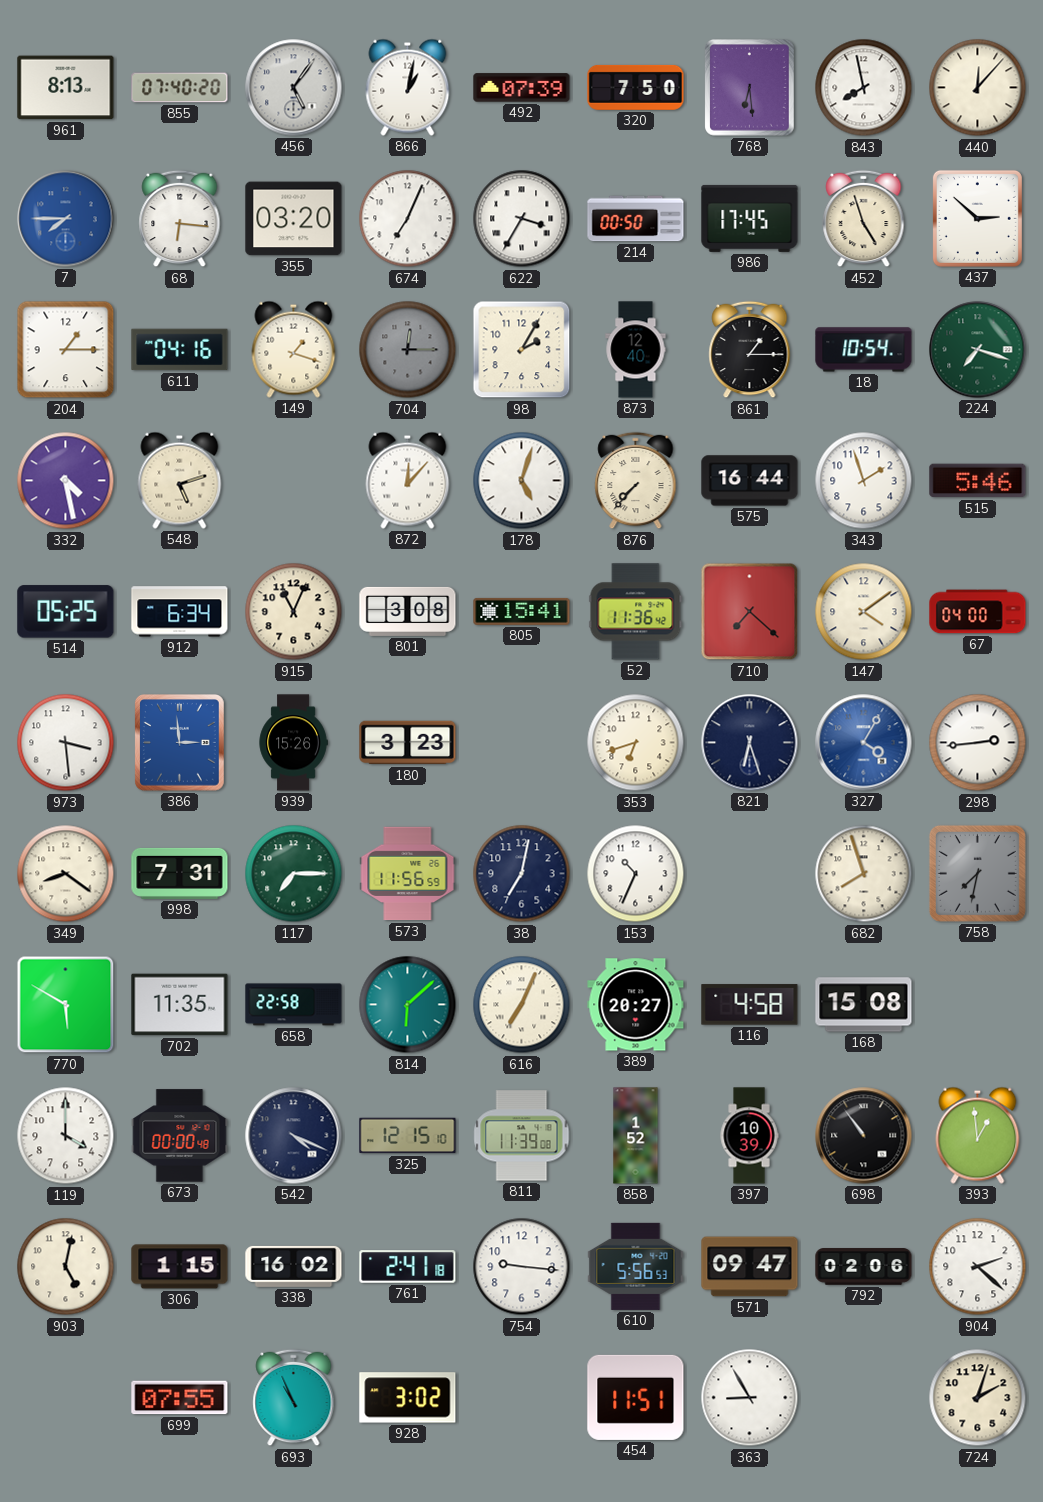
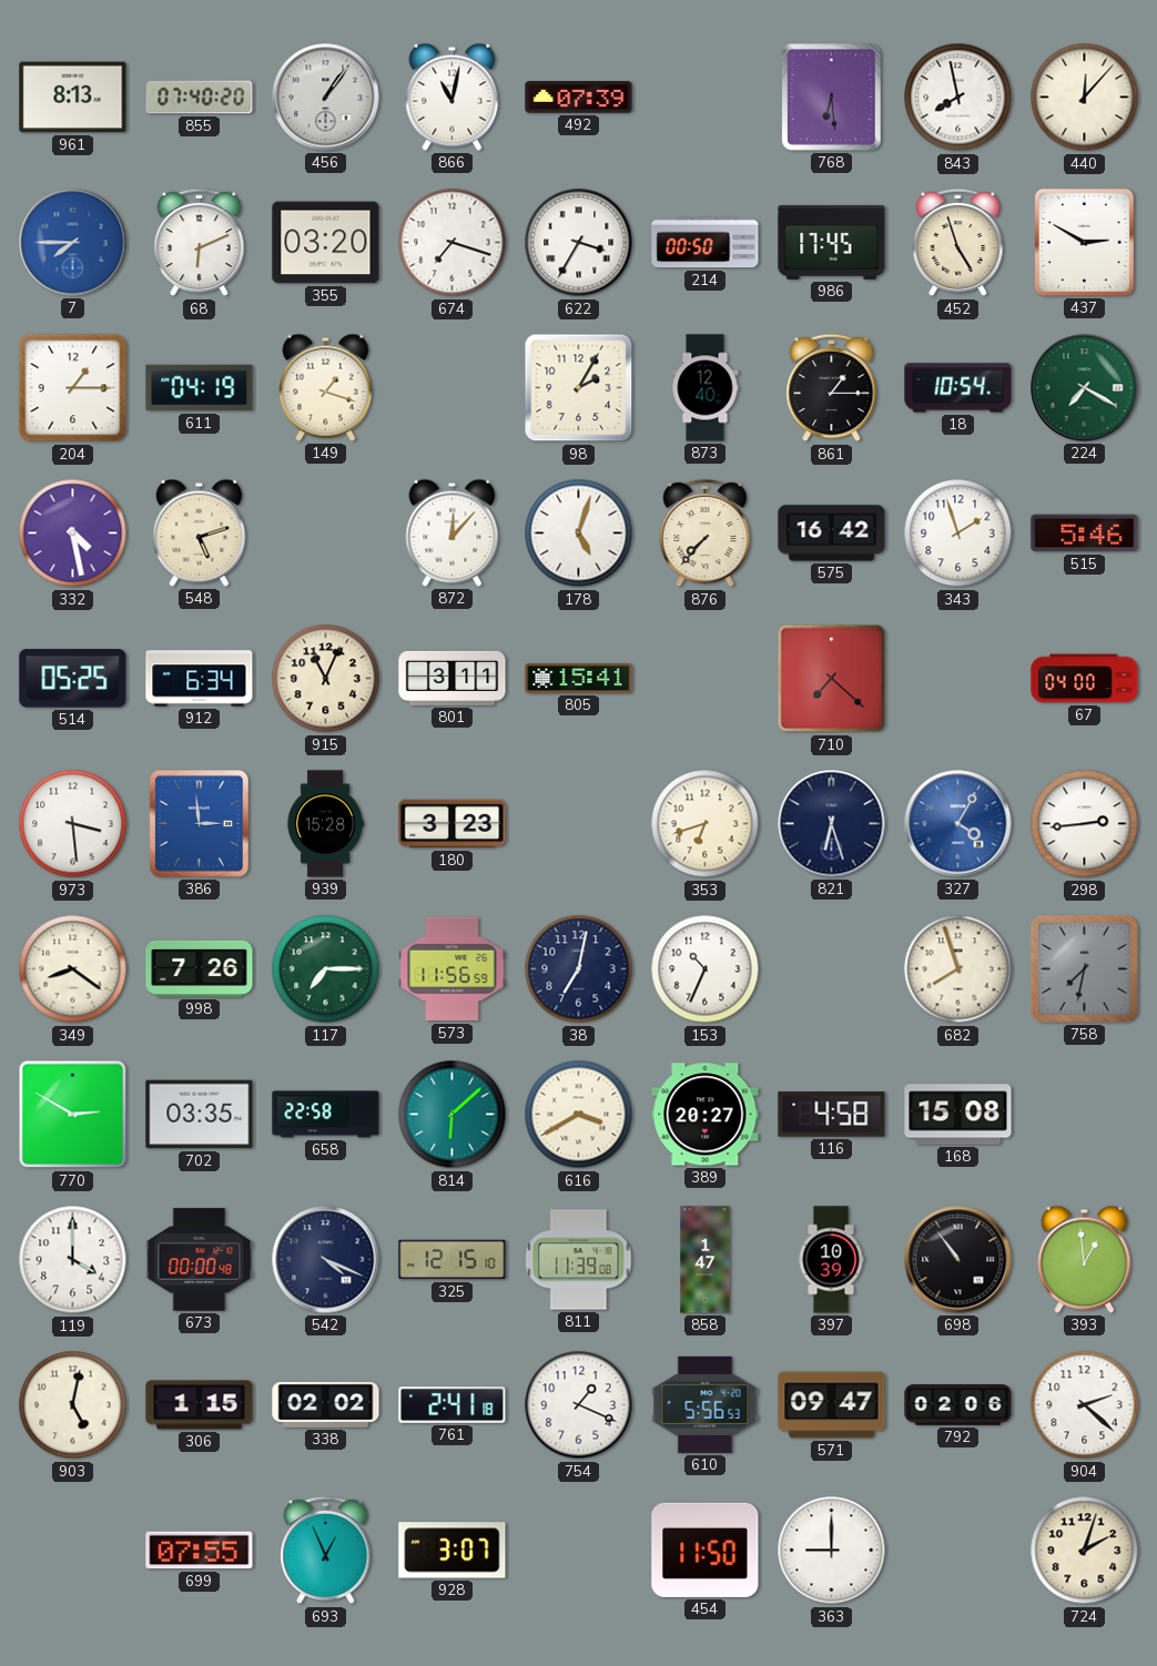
456: 5:06 -> 1:06
866: 1:02 -> 11:02
320: 7:50 -> none
68: 6:16 -> 6:11
674: 7:04 -> 7:18
437: 2:52 -> 2:50
611: 04:16 -> 04:19
704: 12:15 -> none
224: 7:18 -> 7:20
575: 16:44 -> 16:42
801: 3:08 -> 3:11
52: 11:36 -> none
147: 4:09 -> none
939: 15:26 -> 15:28
998: 7:31 -> 7:26
770: 5:50 -> 2:50
702: 11:35 -> 03:35
616: 7:04 -> 3:40
858: 1:52 -> 1:47
338: 16:02 -> 02:02
754: 9:16 -> 1:19
693: 10:56 -> 12:56
928: 3:02 -> 3:07
454: 11:51 -> 11:50
363: 8:55 -> 9:00
